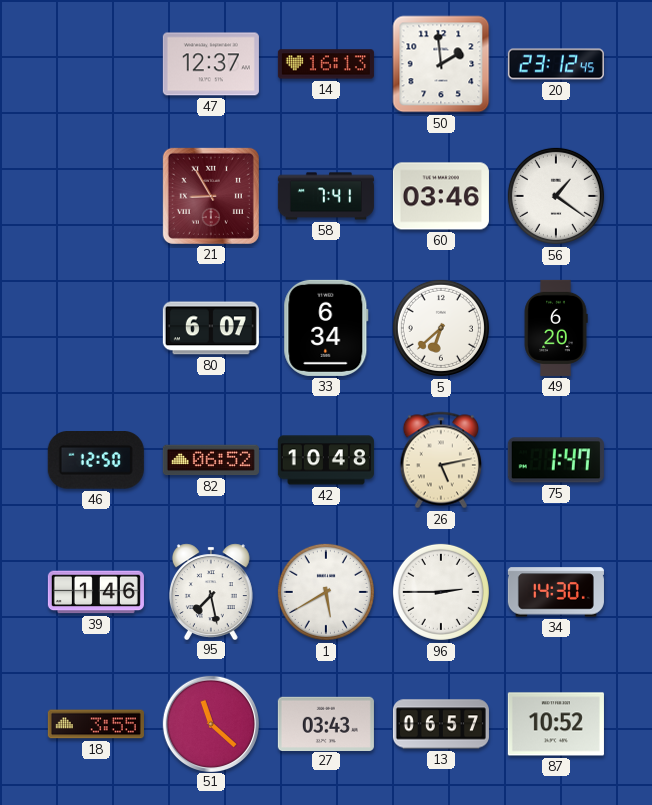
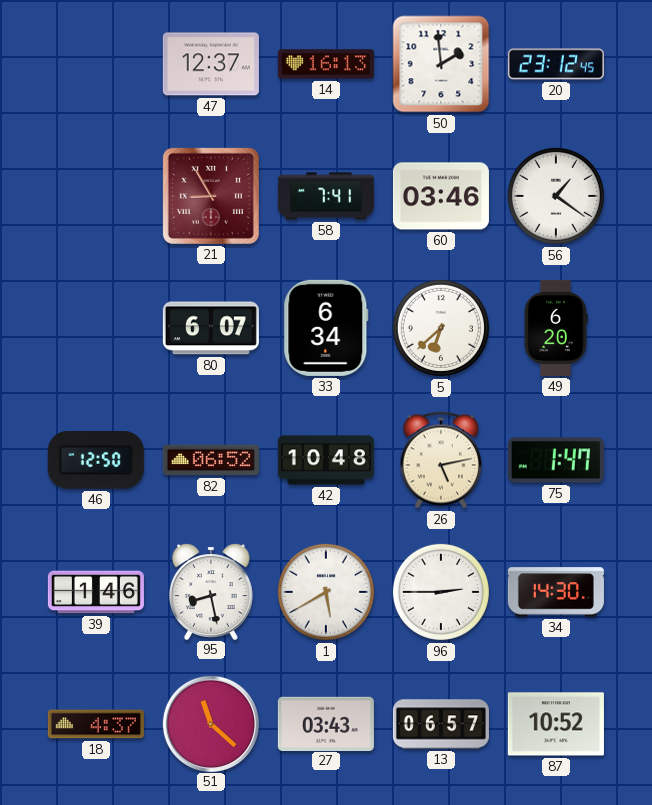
95: 7:28 -> 8:28
18: 3:55 -> 4:37
